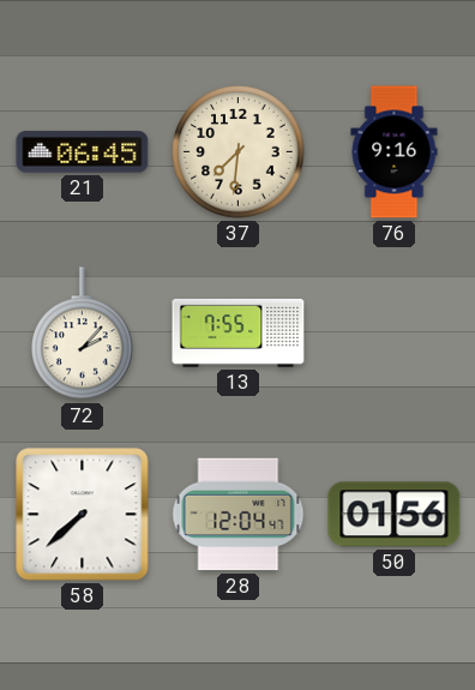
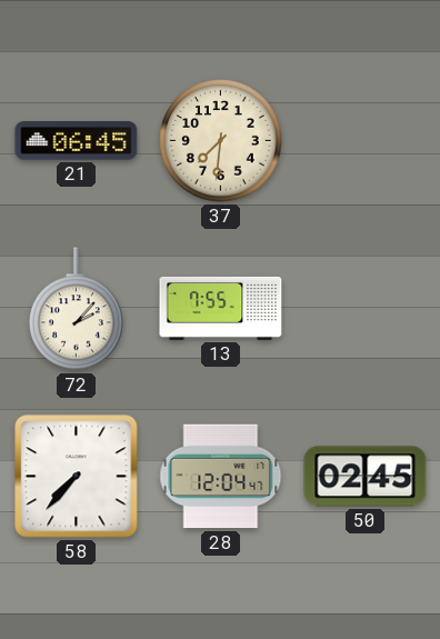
76: 9:16 -> none
58: 7:38 -> 7:37
50: 01:56 -> 02:45
